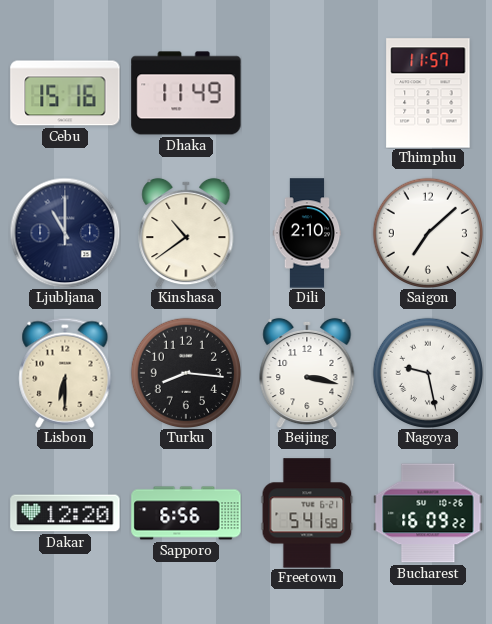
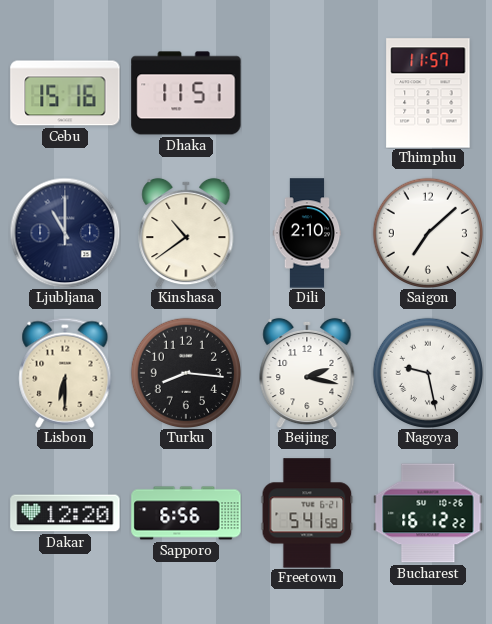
Dhaka: 11:49 -> 11:51
Beijing: 3:17 -> 2:17
Bucharest: 16:09 -> 16:12
